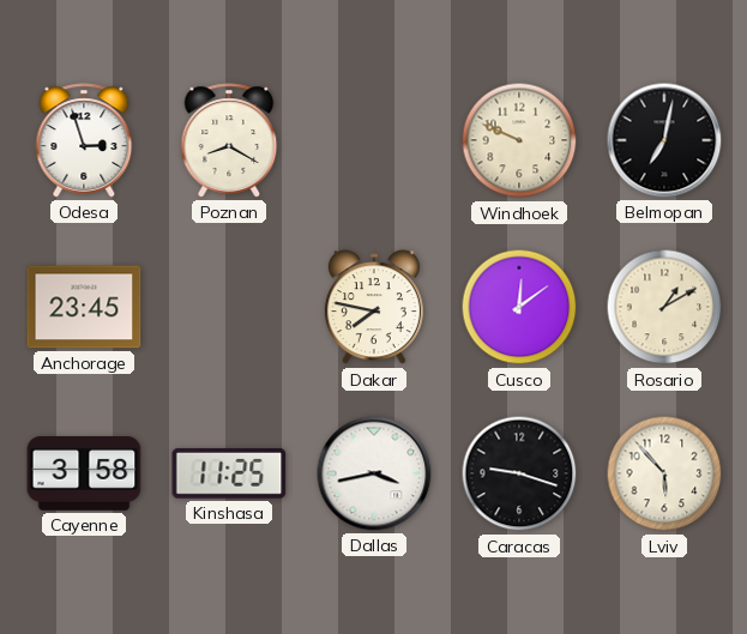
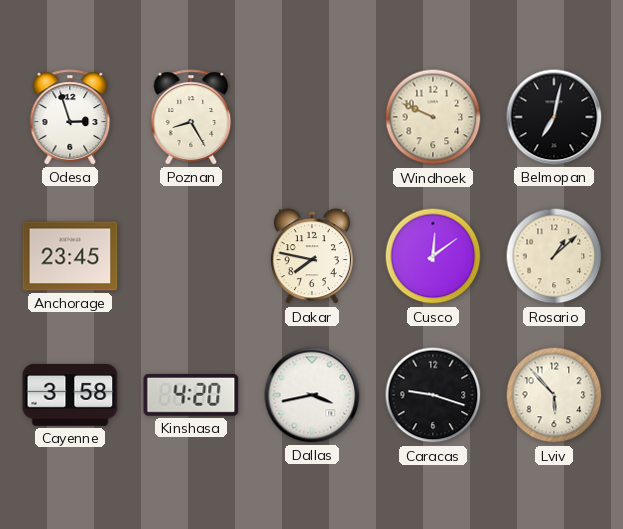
Poznan: 8:20 -> 8:25
Rosario: 1:10 -> 1:08
Kinshasa: 11:25 -> 4:20
